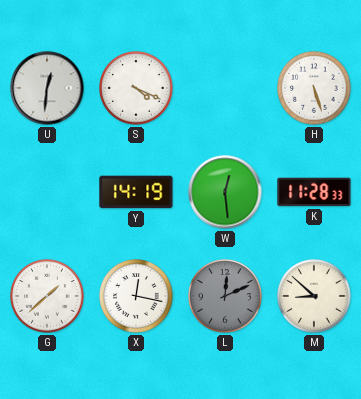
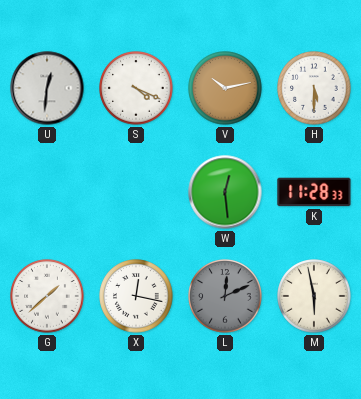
V: none -> 10:13
H: 5:27 -> 5:30
Y: 14:19 -> none
M: 8:52 -> 5:58
